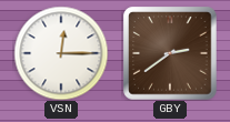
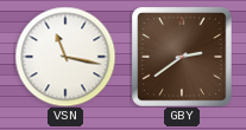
VSN: 12:15 -> 11:17
